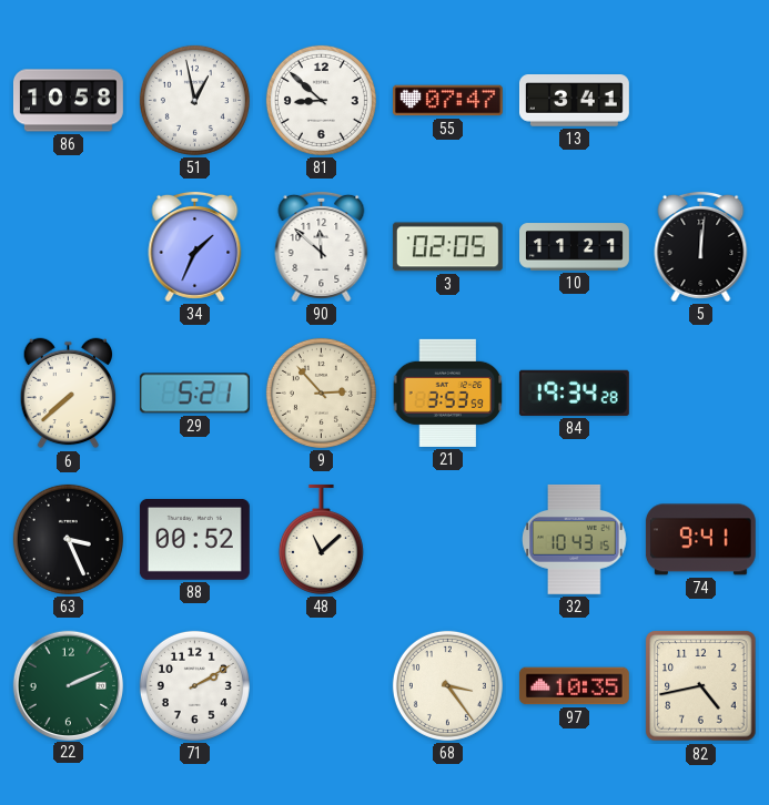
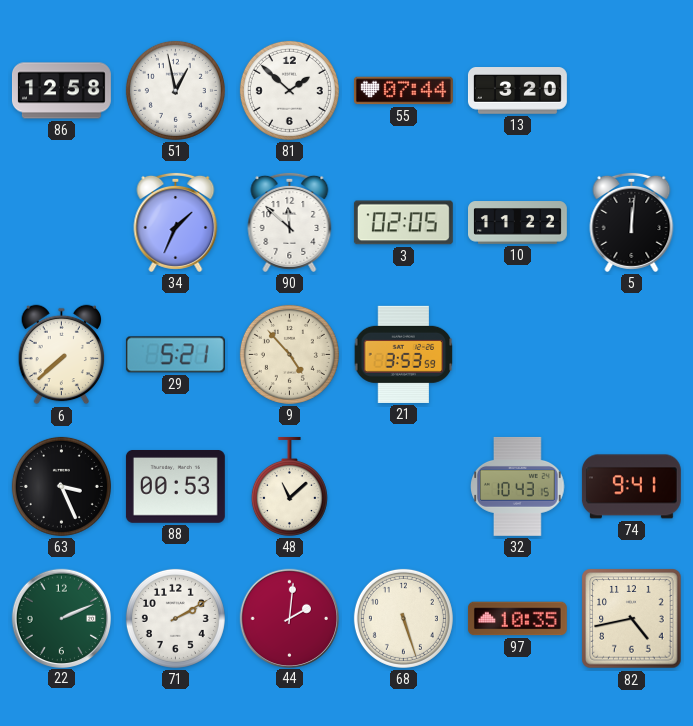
86: 10:58 -> 12:58
81: 8:52 -> 1:52
55: 07:47 -> 07:44
13: 3:41 -> 3:20
10: 11:21 -> 11:22
9: 2:53 -> 4:53
84: 19:34 -> none
88: 00:52 -> 00:53
44: none -> 2:01
68: 3:24 -> 5:27
